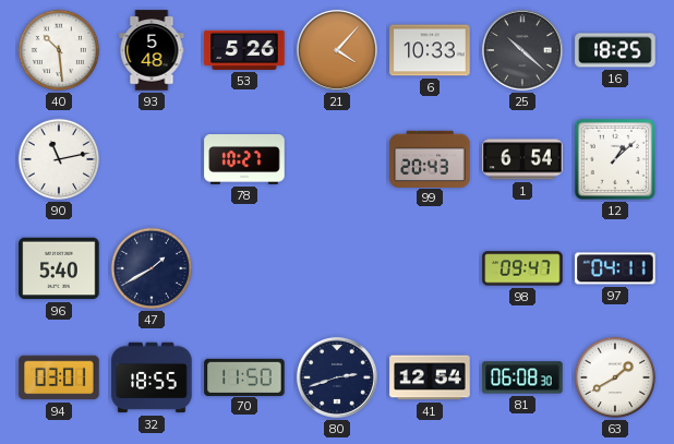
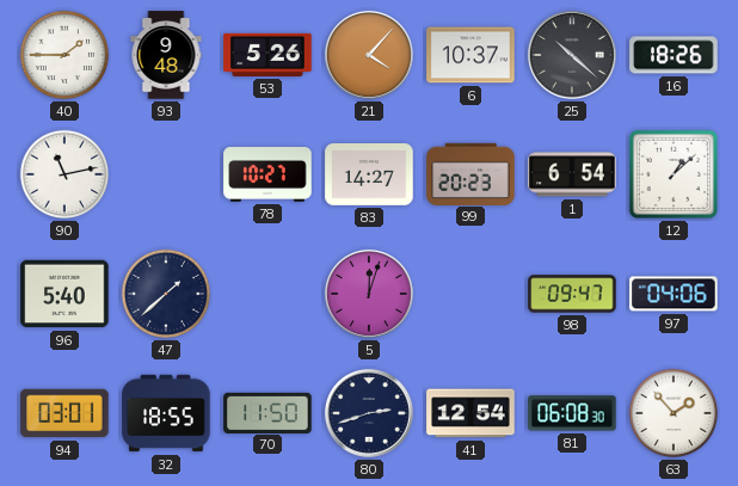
40: 10:29 -> 1:45
93: 5:48 -> 9:48
6: 10:33 -> 10:37
16: 18:25 -> 18:26
83: none -> 14:27
99: 20:43 -> 20:23
47: 1:40 -> 1:38
5: none -> 12:03
97: 04:11 -> 04:06
63: 1:40 -> 1:53
